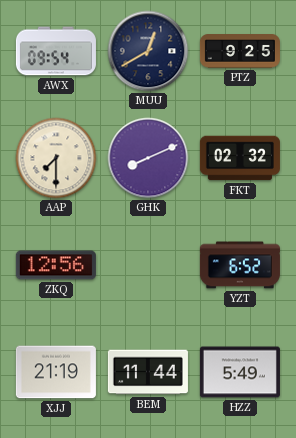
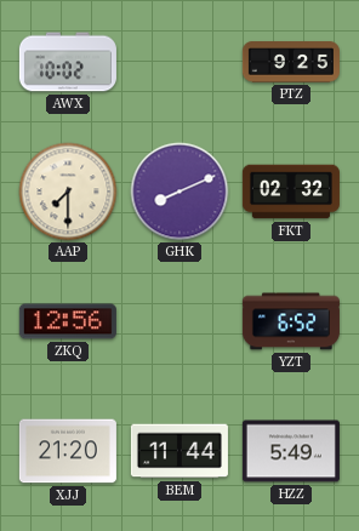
AWX: 09:54 -> 10:02
MUU: 12:40 -> none
XJJ: 21:19 -> 21:20
